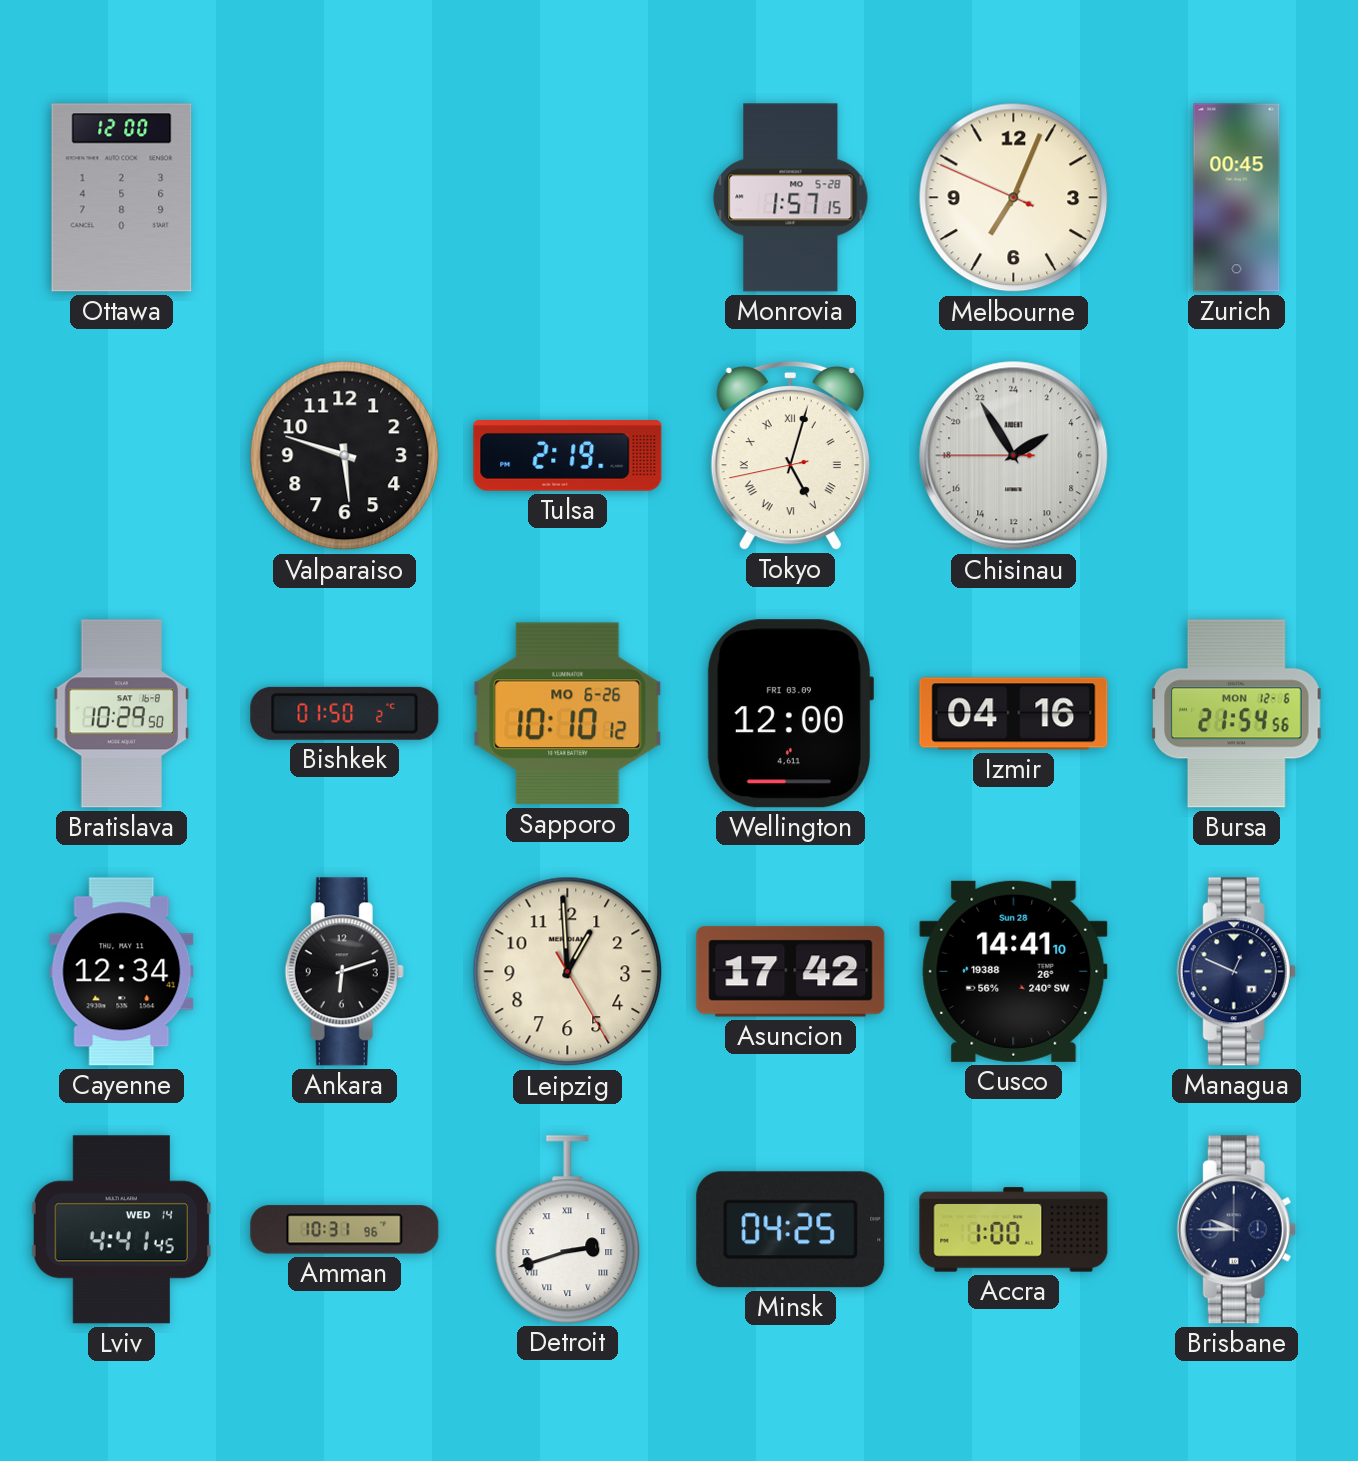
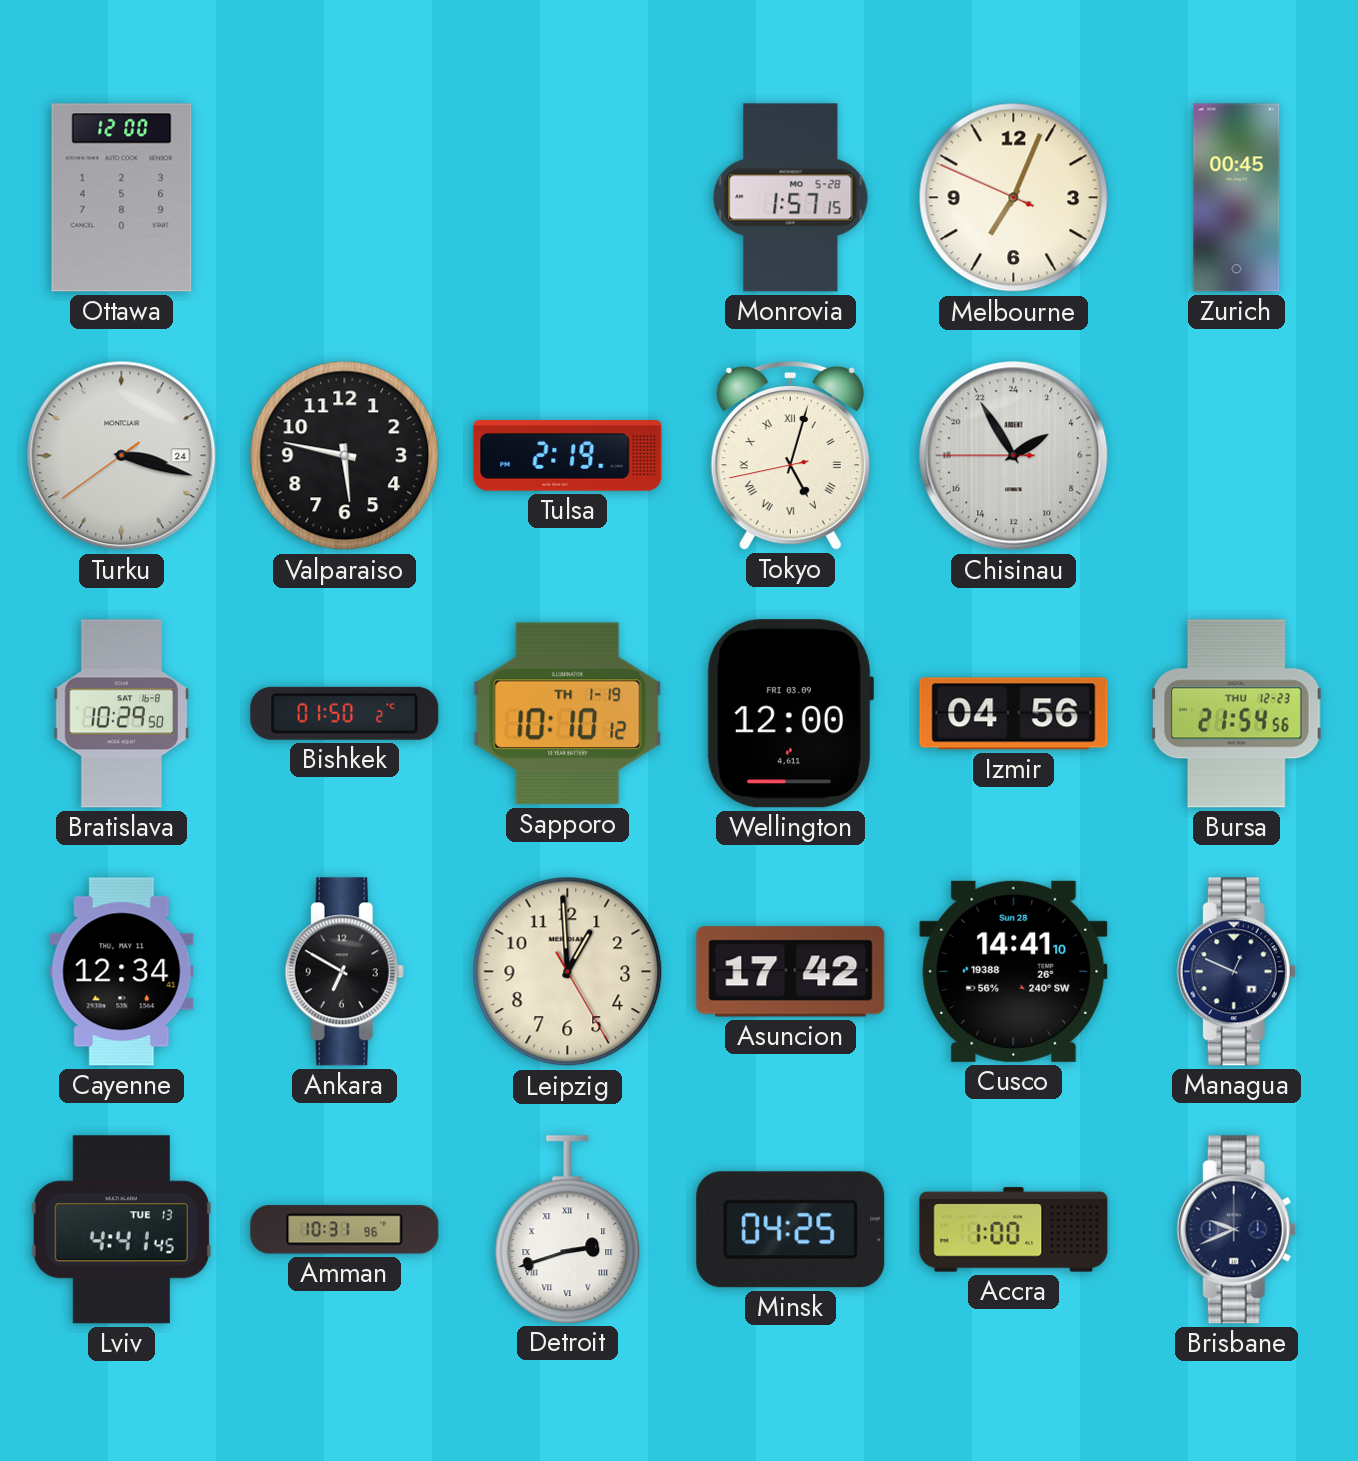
Turku: none -> 3:17
Valparaiso: 5:48 -> 5:47
Sapporo date: MO 6-26 -> TH 1-19
Izmir: 04:16 -> 04:56
Bursa date: MON 12-6 -> THU 12-23
Ankara: 6:12 -> 6:50
Lviv date: WED 14 -> TUE 13
Brisbane: 9:45 -> 9:41
